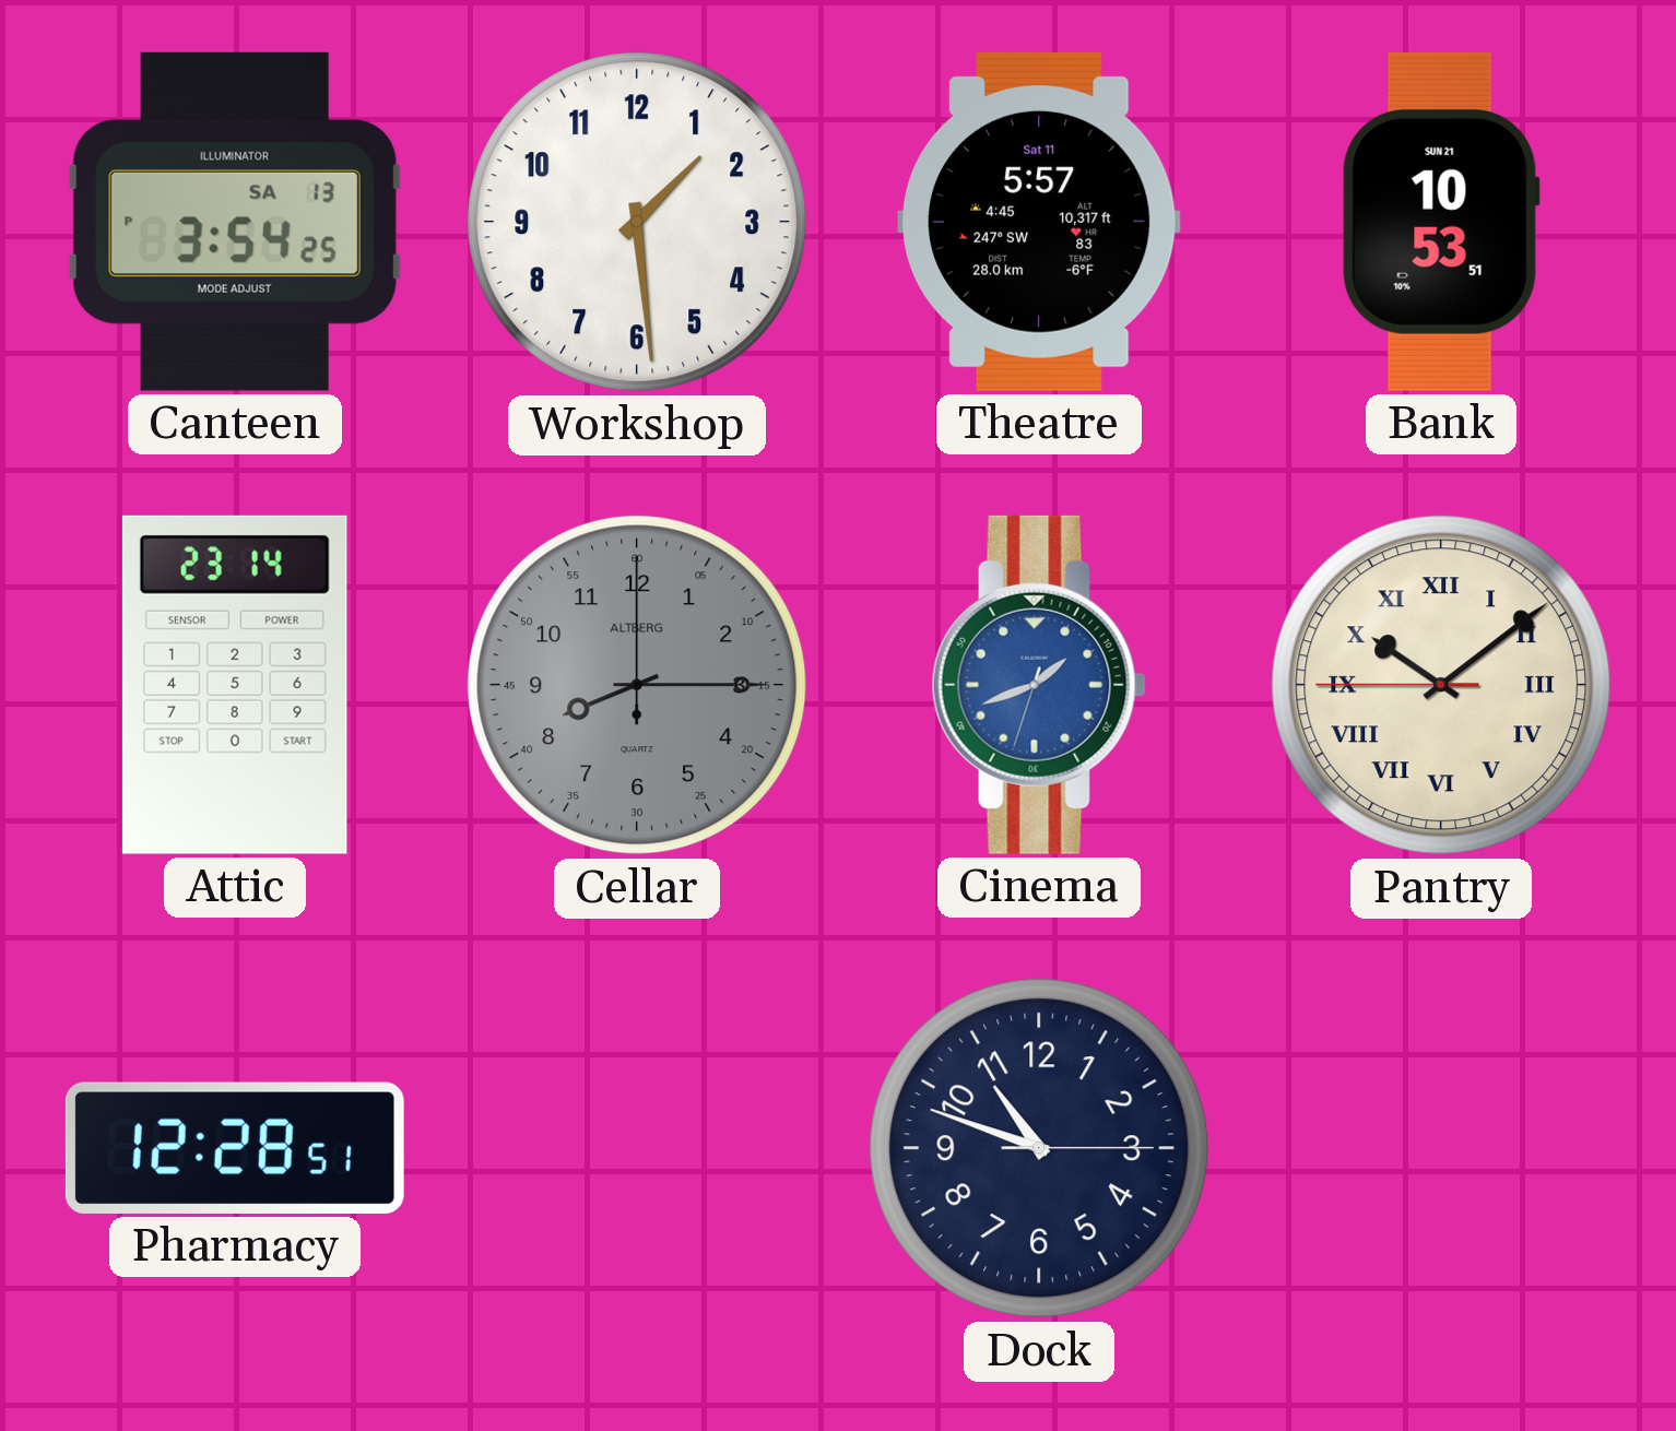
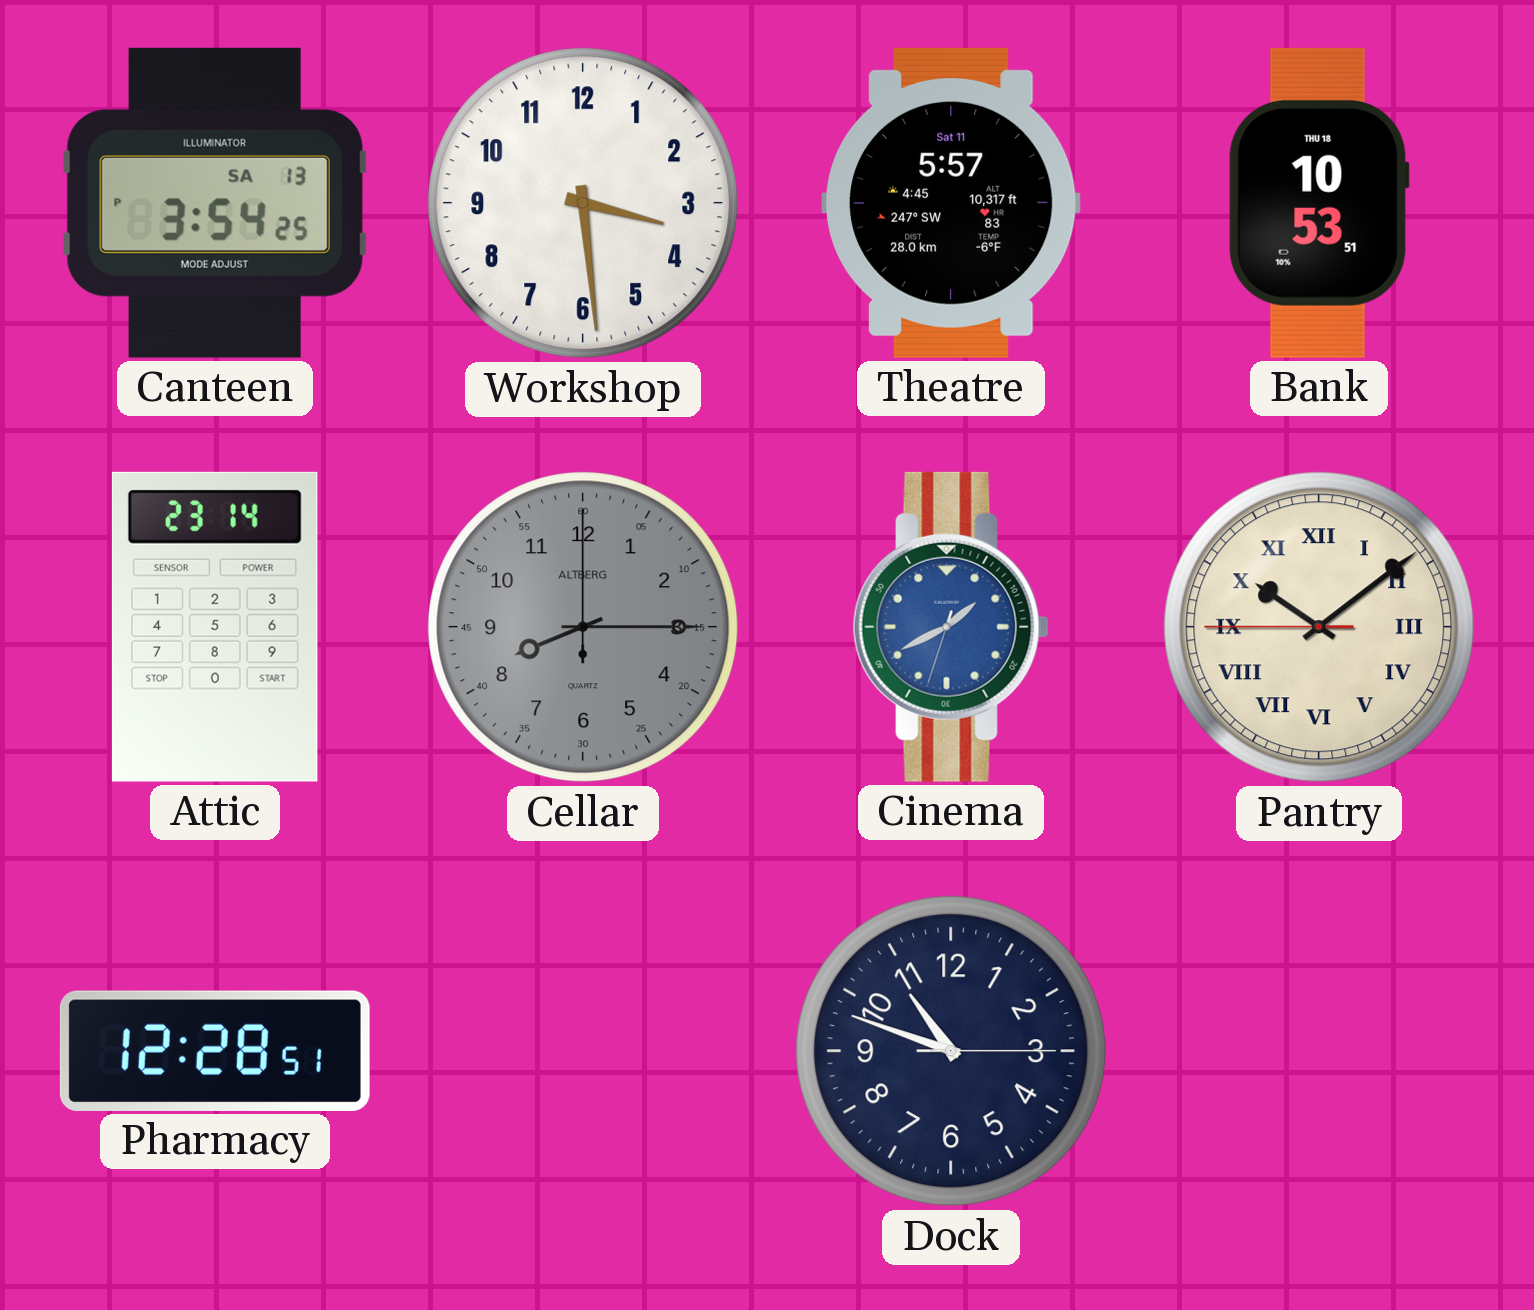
Workshop: 1:29 -> 3:29
Bank date: SUN 21 -> THU 18
Cinema: 1:41 -> 1:40
